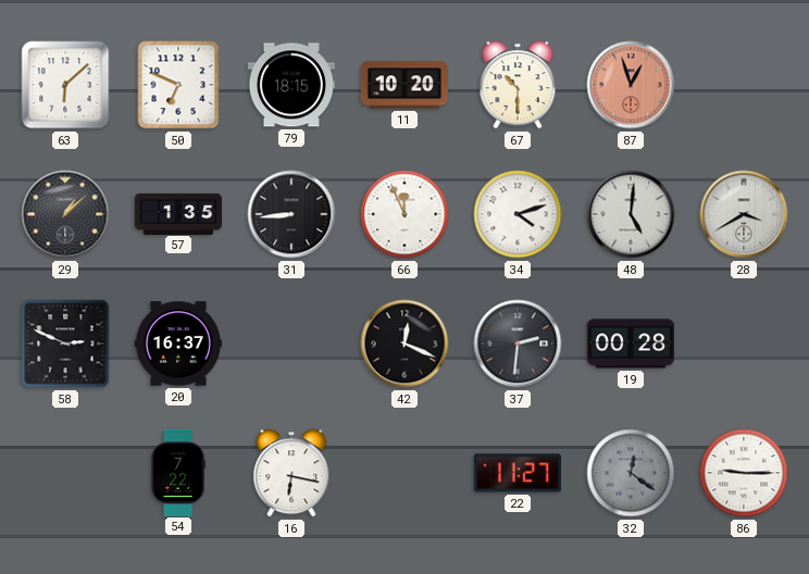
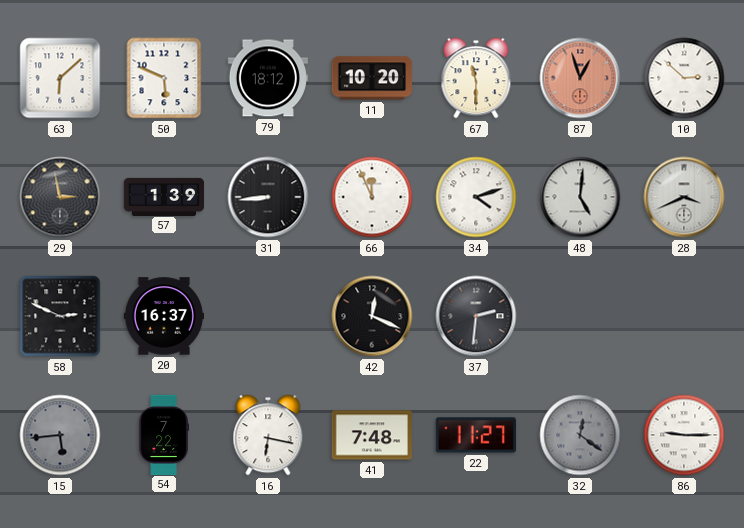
50: 6:49 -> 5:49
79: 18:15 -> 18:12
67: 10:30 -> 11:30
10: none -> 2:52
29: 1:08 -> 2:58
57: 1:35 -> 1:39
28: 3:40 -> 3:41
19: 00:28 -> none
15: none -> 5:44
41: none -> 7:48
